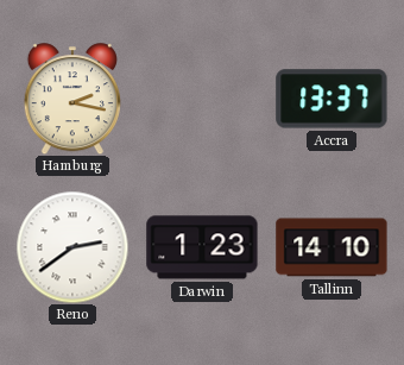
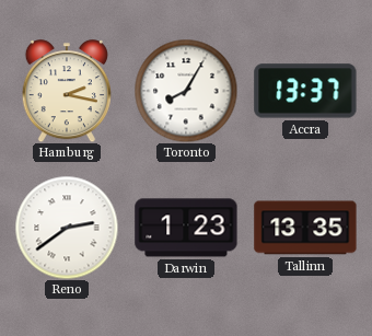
Toronto: none -> 8:05
Tallinn: 14:10 -> 13:35
